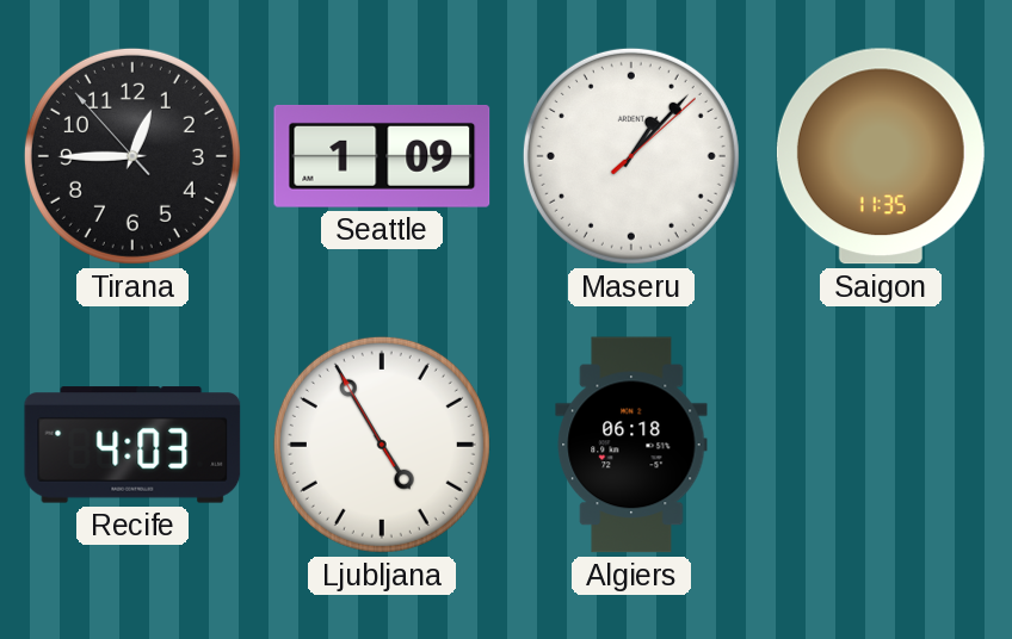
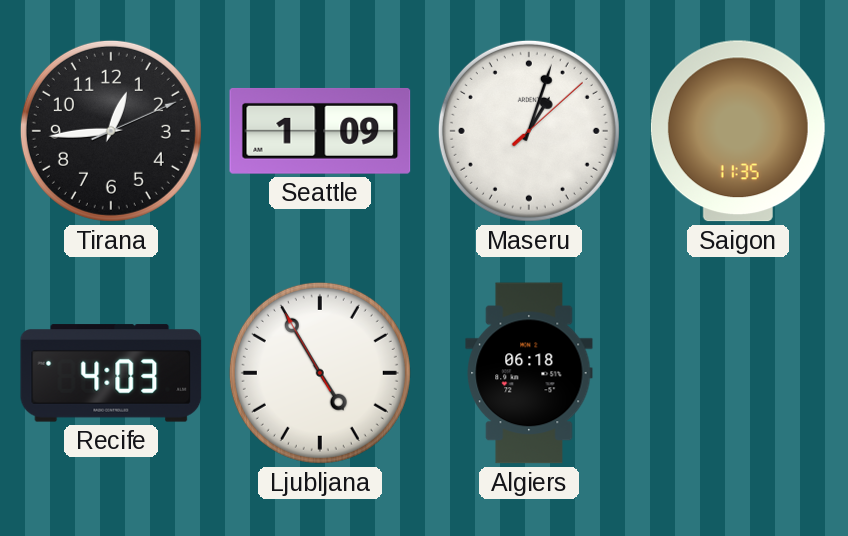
Tirana: 12:44:53 -> 12:44:11
Maseru: 1:07 -> 1:03
